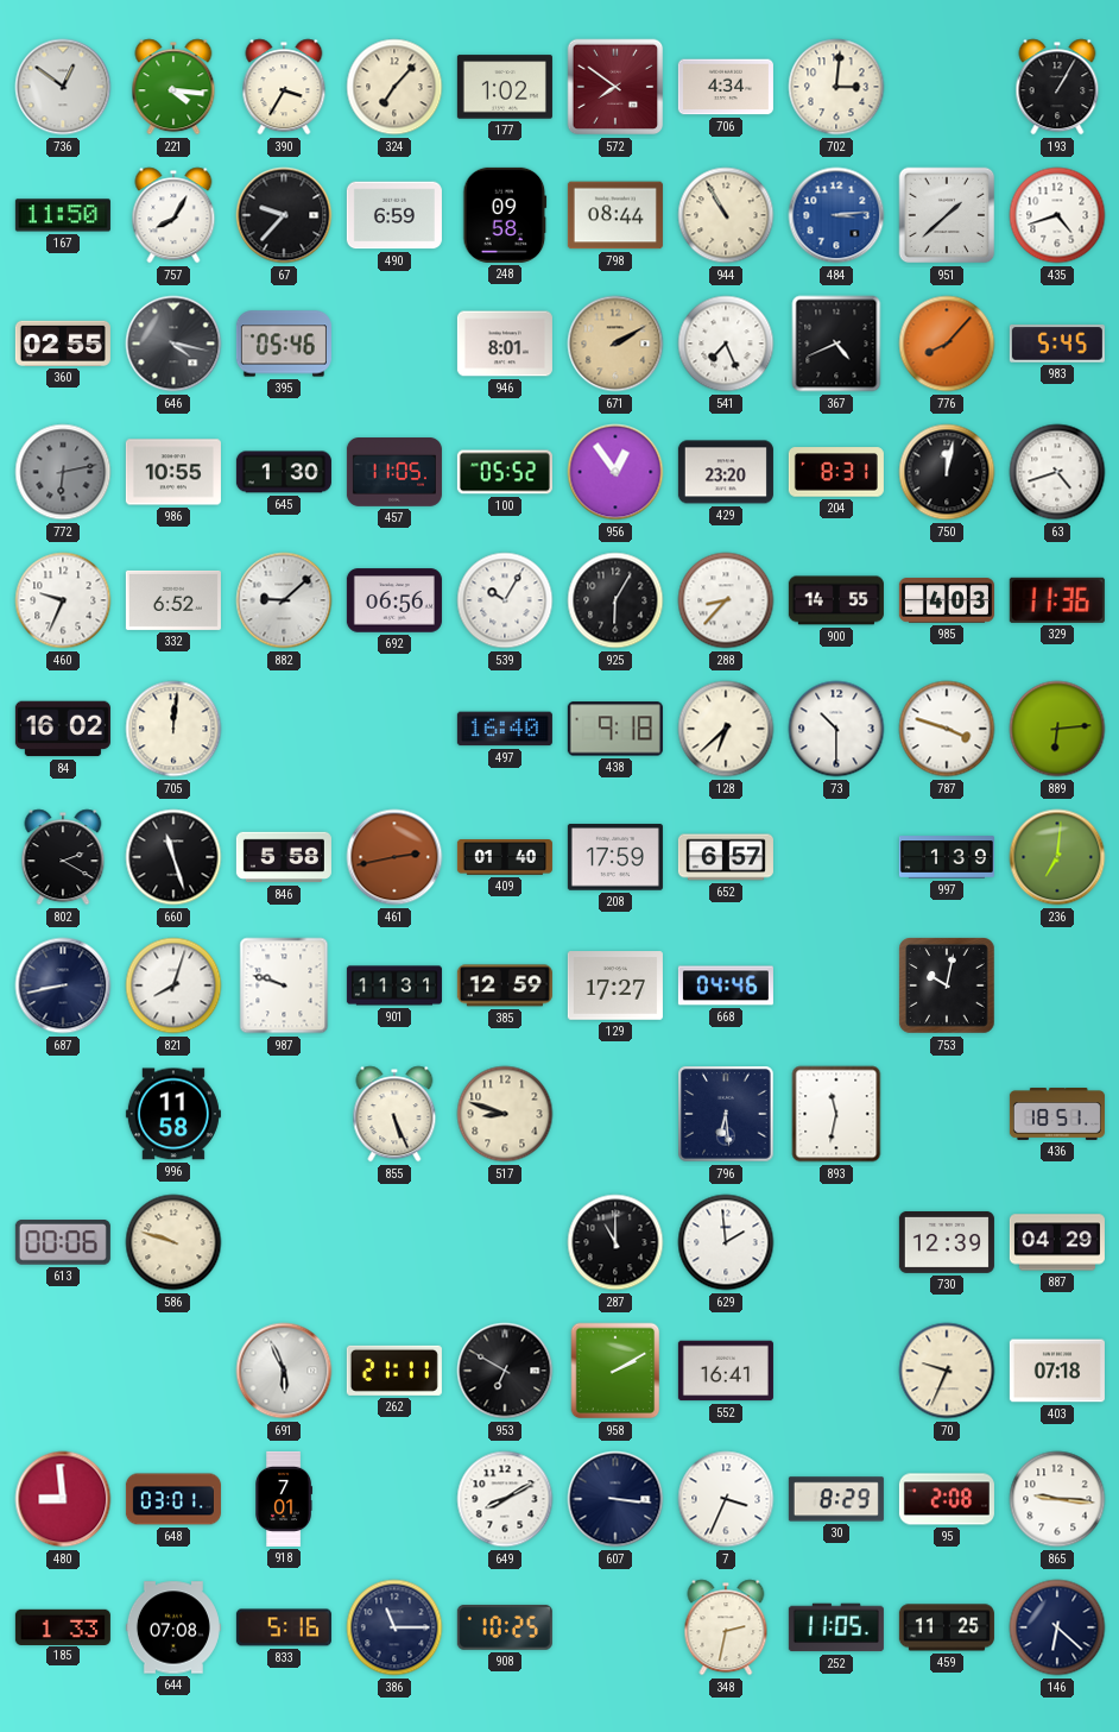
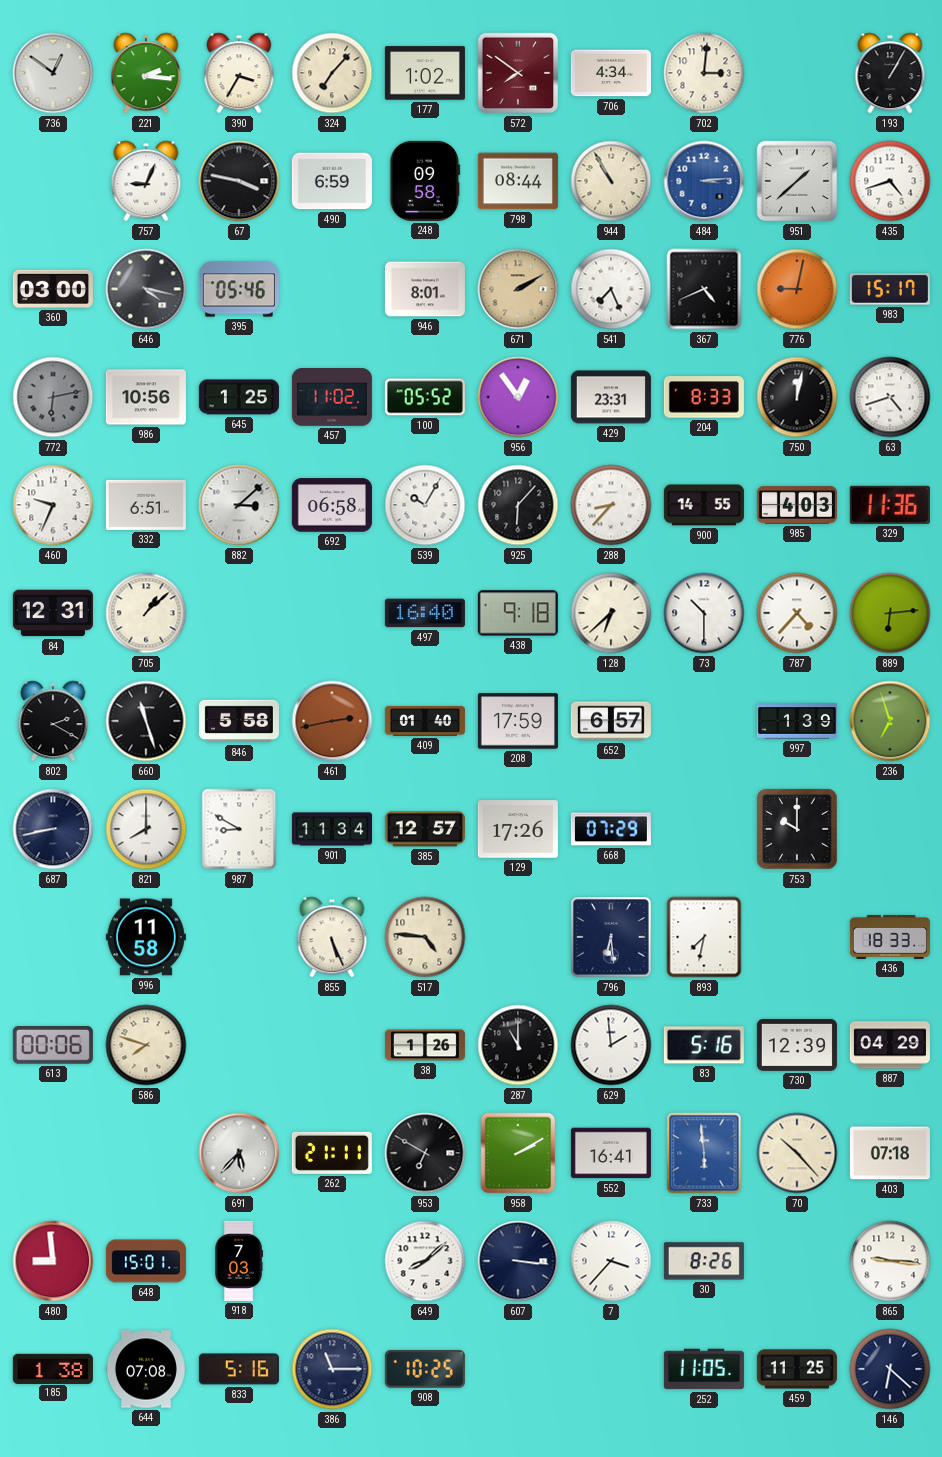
221: 4:16 -> 2:16
167: 11:50 -> none
757: 8:05 -> 9:04
67: 9:37 -> 3:47
360: 02:55 -> 03:00
776: 8:07 -> 9:02
983: 5:45 -> 15:17
986: 10:55 -> 10:56
645: 1:30 -> 1:25
457: 11:05 -> 11:02
429: 23:20 -> 23:31
204: 8:31 -> 8:33
332: 6:52 -> 6:51
882: 9:08 -> 3:08
692: 06:56 -> 06:58
925: 6:05 -> 6:07
84: 16:02 -> 12:31
705: 12:01 -> 1:08
787: 3:48 -> 4:37
236: 7:01 -> 6:57
821: 8:03 -> 8:00
987: 9:48 -> 8:50
901: 11:31 -> 11:34
385: 12:59 -> 12:57
129: 17:27 -> 17:26
668: 04:46 -> 07:29
753: 10:02 -> 10:00
517: 8:48 -> 4:46
893: 11:32 -> 7:32
436: 18:51 -> 18:33
586: 9:48 -> 7:48
38: none -> 1:26
83: none -> 5:16
691: 5:56 -> 5:37
733: none -> 5:59
70: 9:34 -> 10:23
648: 03:01 -> 15:01
918: 7:01 -> 7:03
649: 8:10 -> 8:08
7: 3:34 -> 3:37
30: 8:29 -> 8:26
95: 2:08 -> none
185: 1:33 -> 1:38
348: 2:32 -> none
